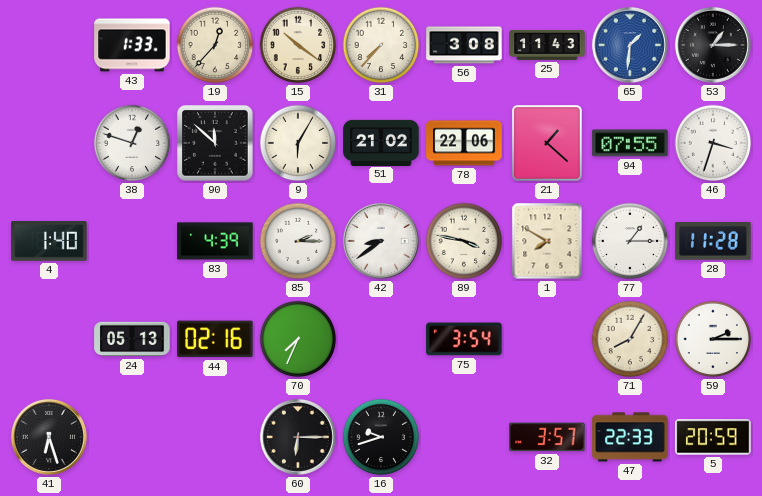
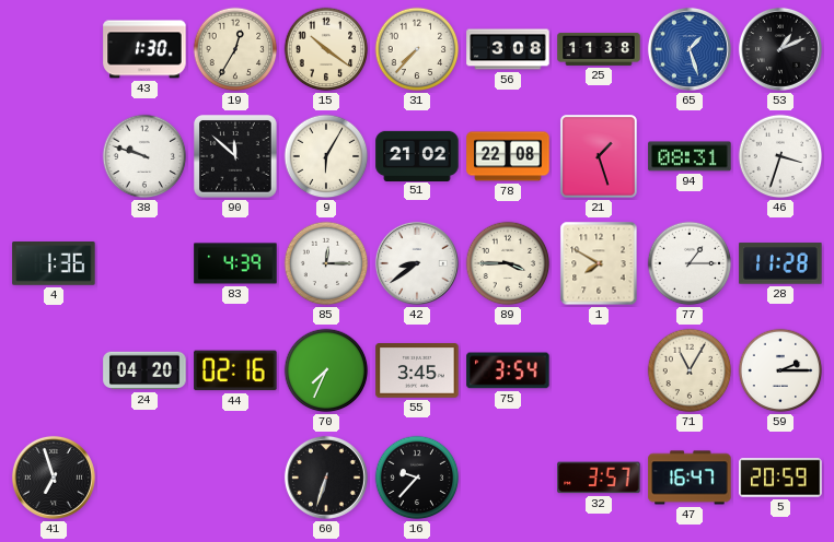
43: 1:33 -> 1:30
19: 12:37 -> 12:35
25: 11:43 -> 11:38
65: 1:31 -> 1:27
53: 1:15 -> 1:11
38: 12:48 -> 9:48
78: 22:06 -> 22:08
21: 1:22 -> 1:27
94: 07:55 -> 08:31
4: 1:40 -> 1:36
85: 2:15 -> 12:15
89: 3:47 -> 3:45
24: 05:13 -> 04:20
55: none -> 3:45
71: 8:05 -> 11:05
41: 6:27 -> 6:57
60: 6:15 -> 6:33
16: 9:42 -> 9:37
47: 22:33 -> 16:47
